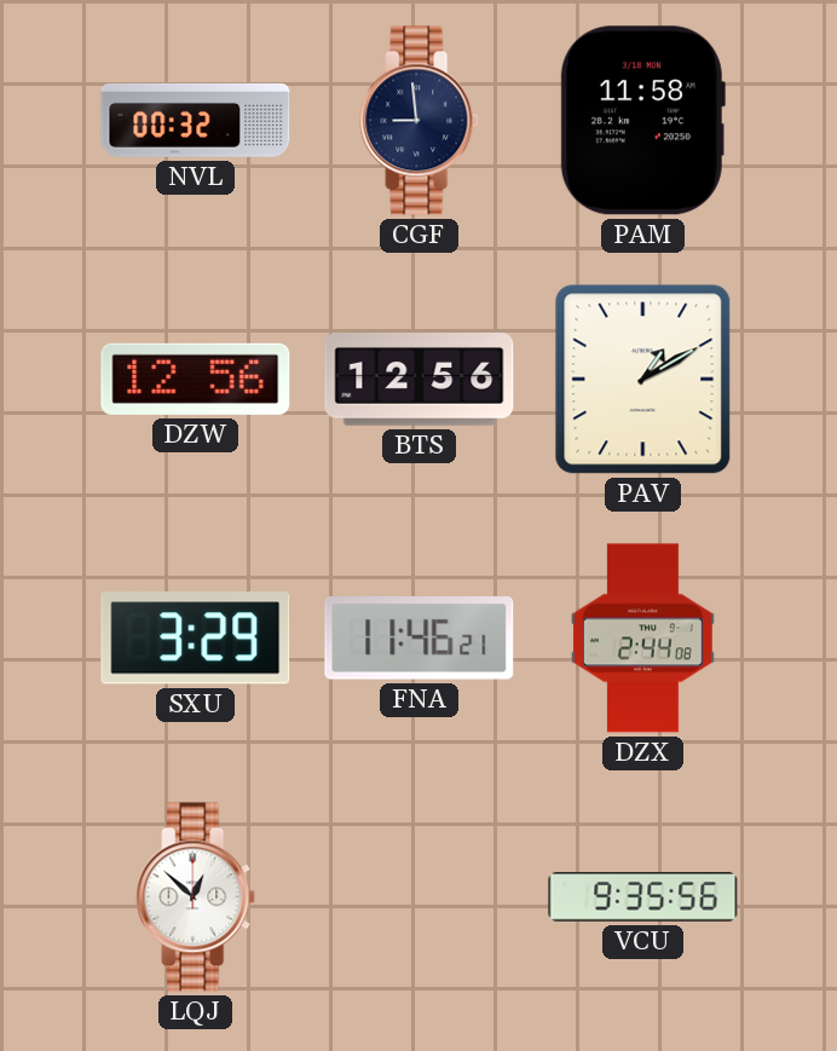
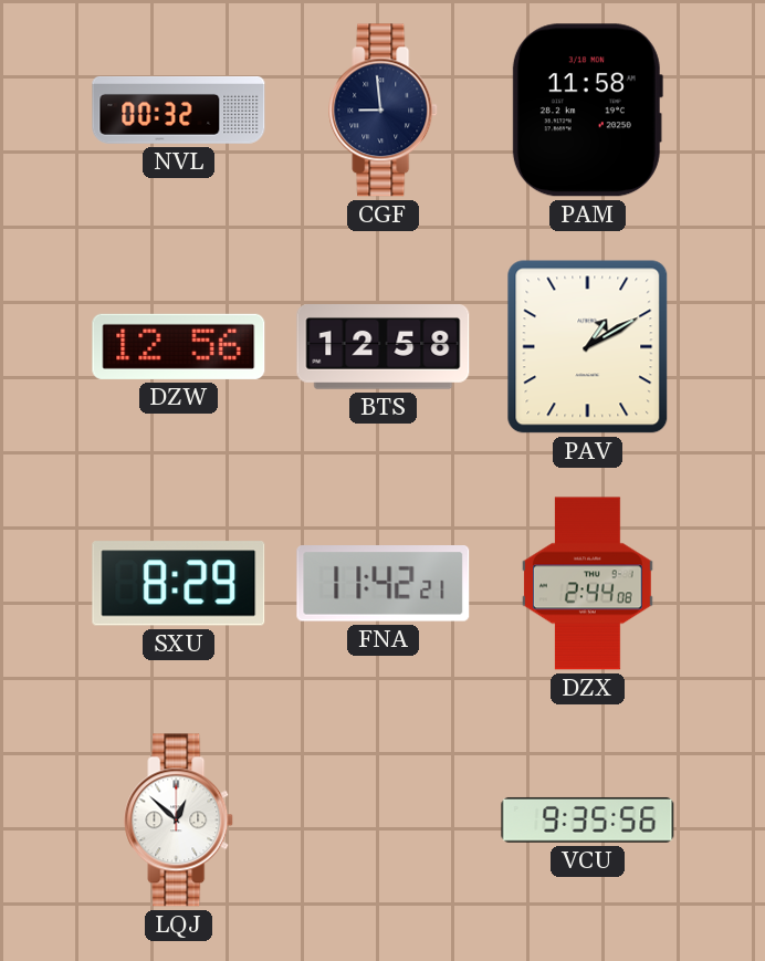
BTS: 12:56 -> 12:58
SXU: 3:29 -> 8:29
FNA: 11:46 -> 11:42
